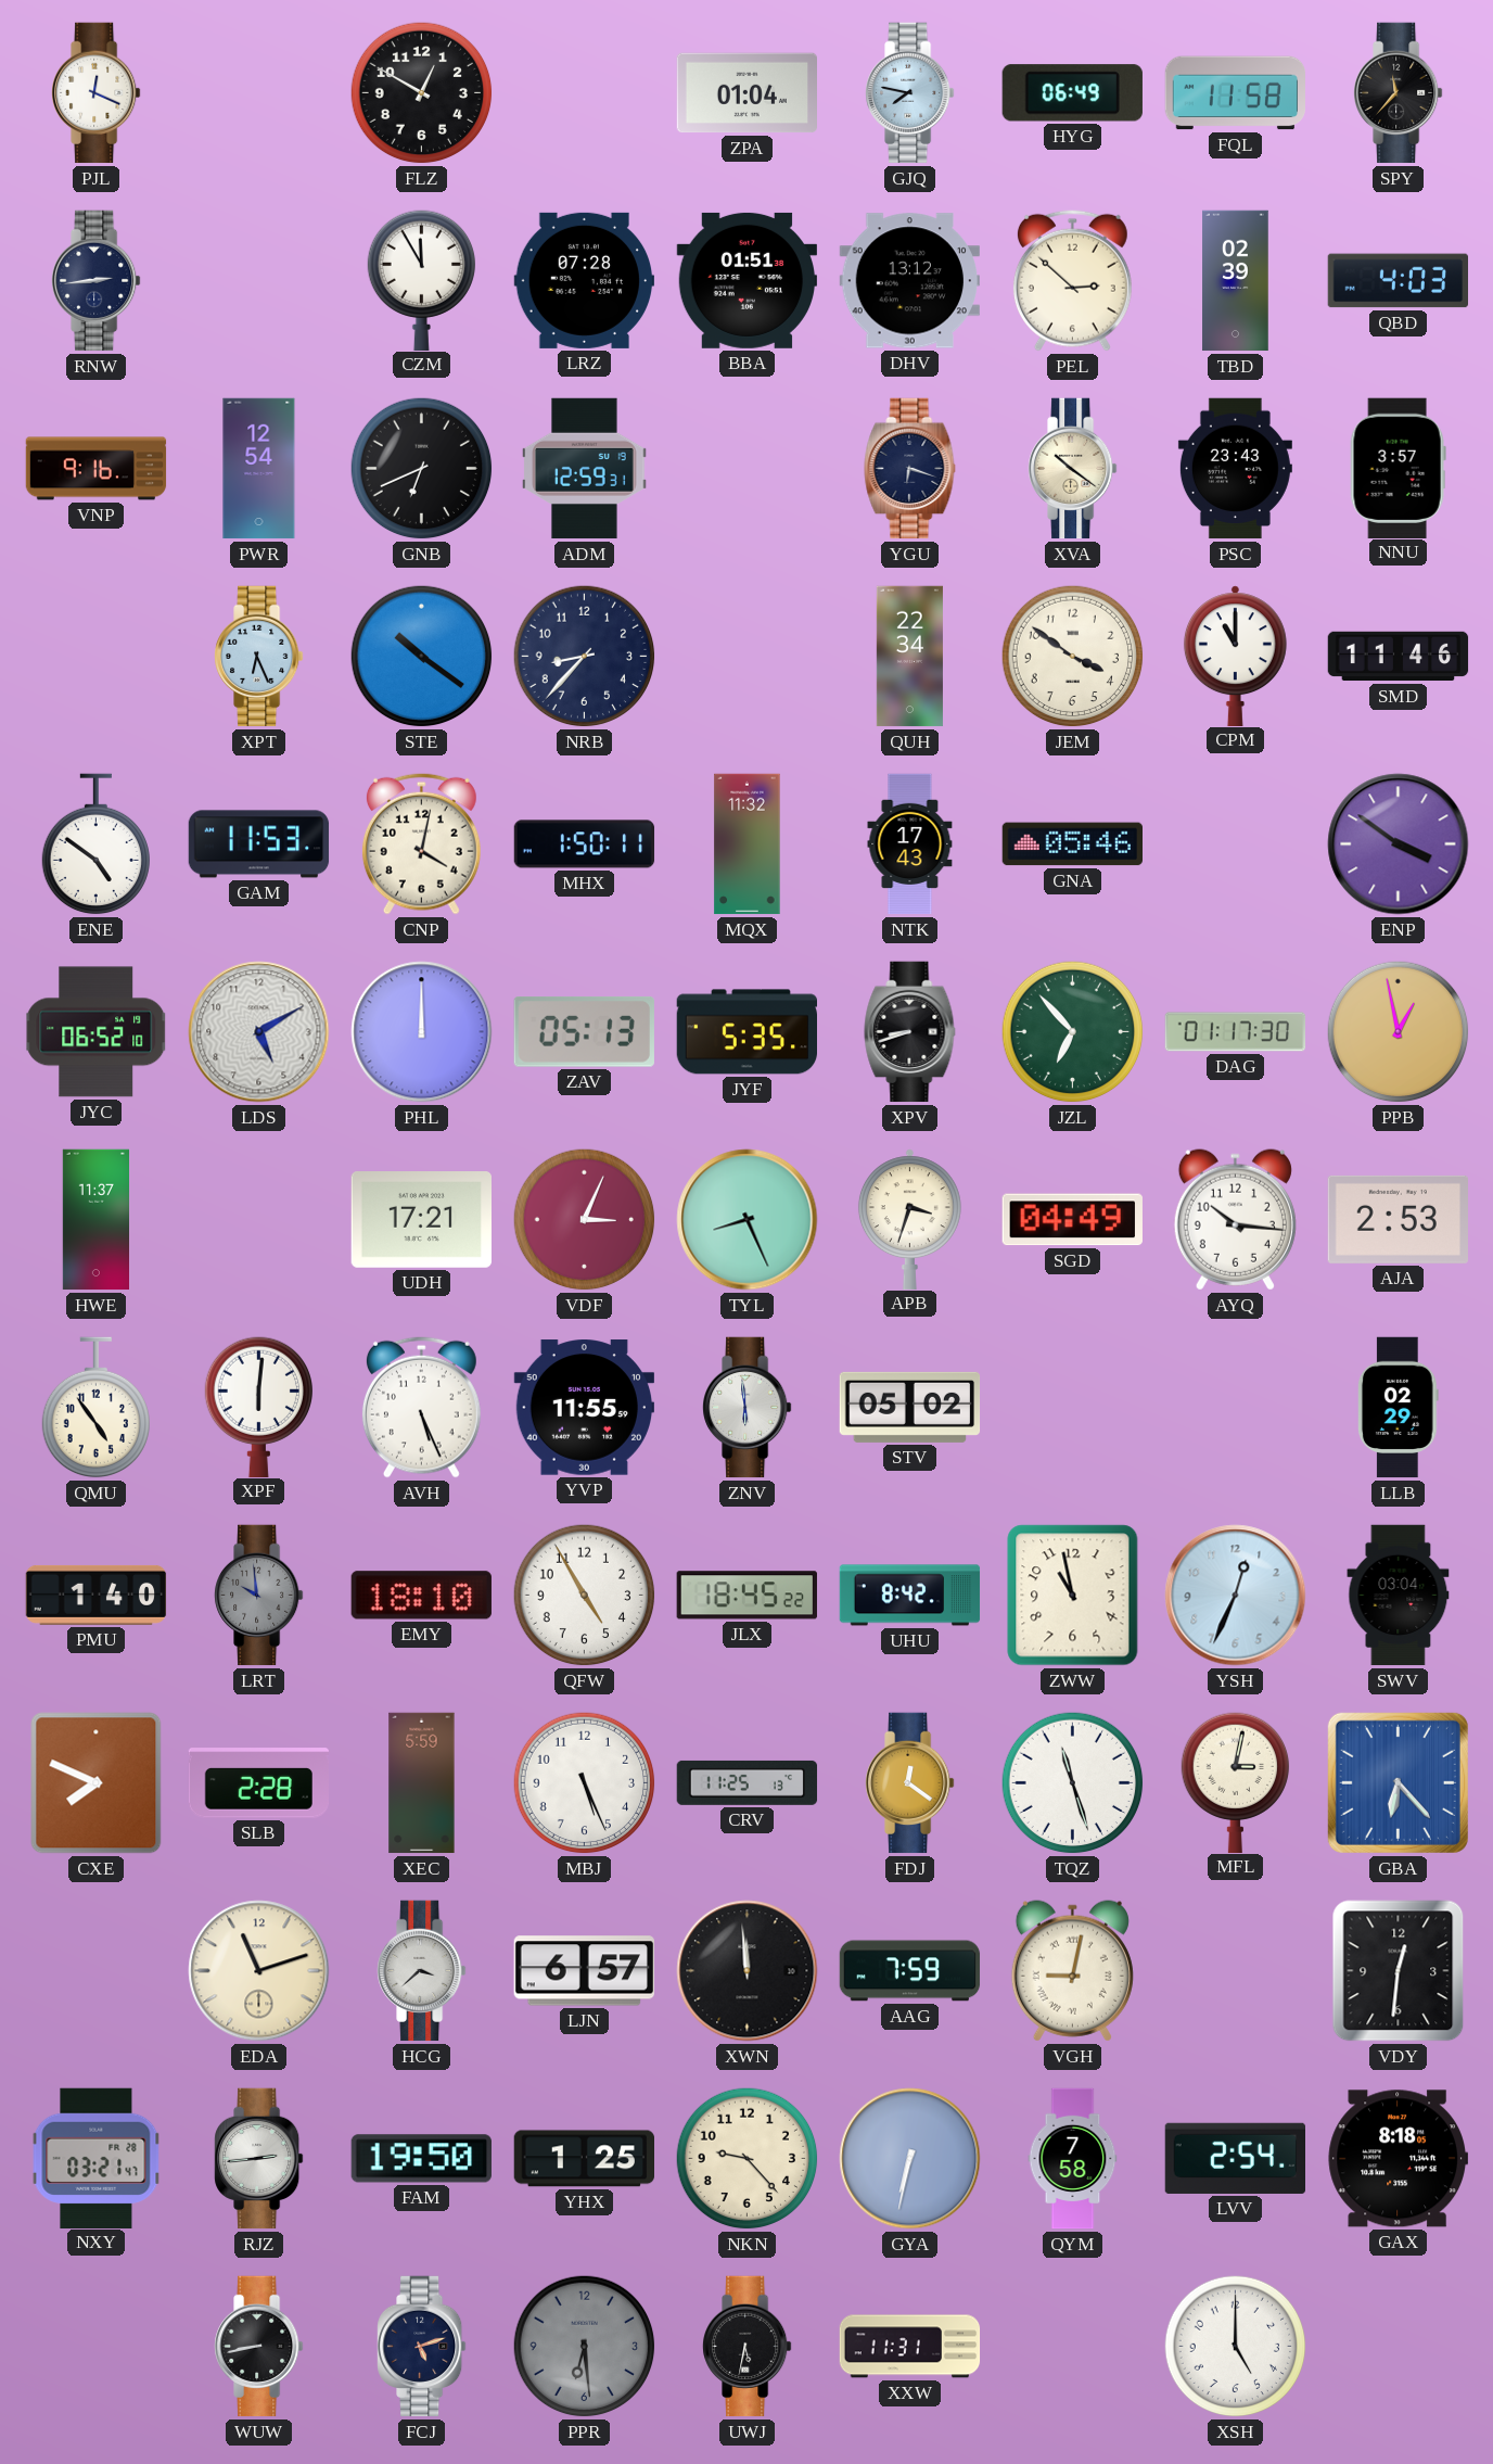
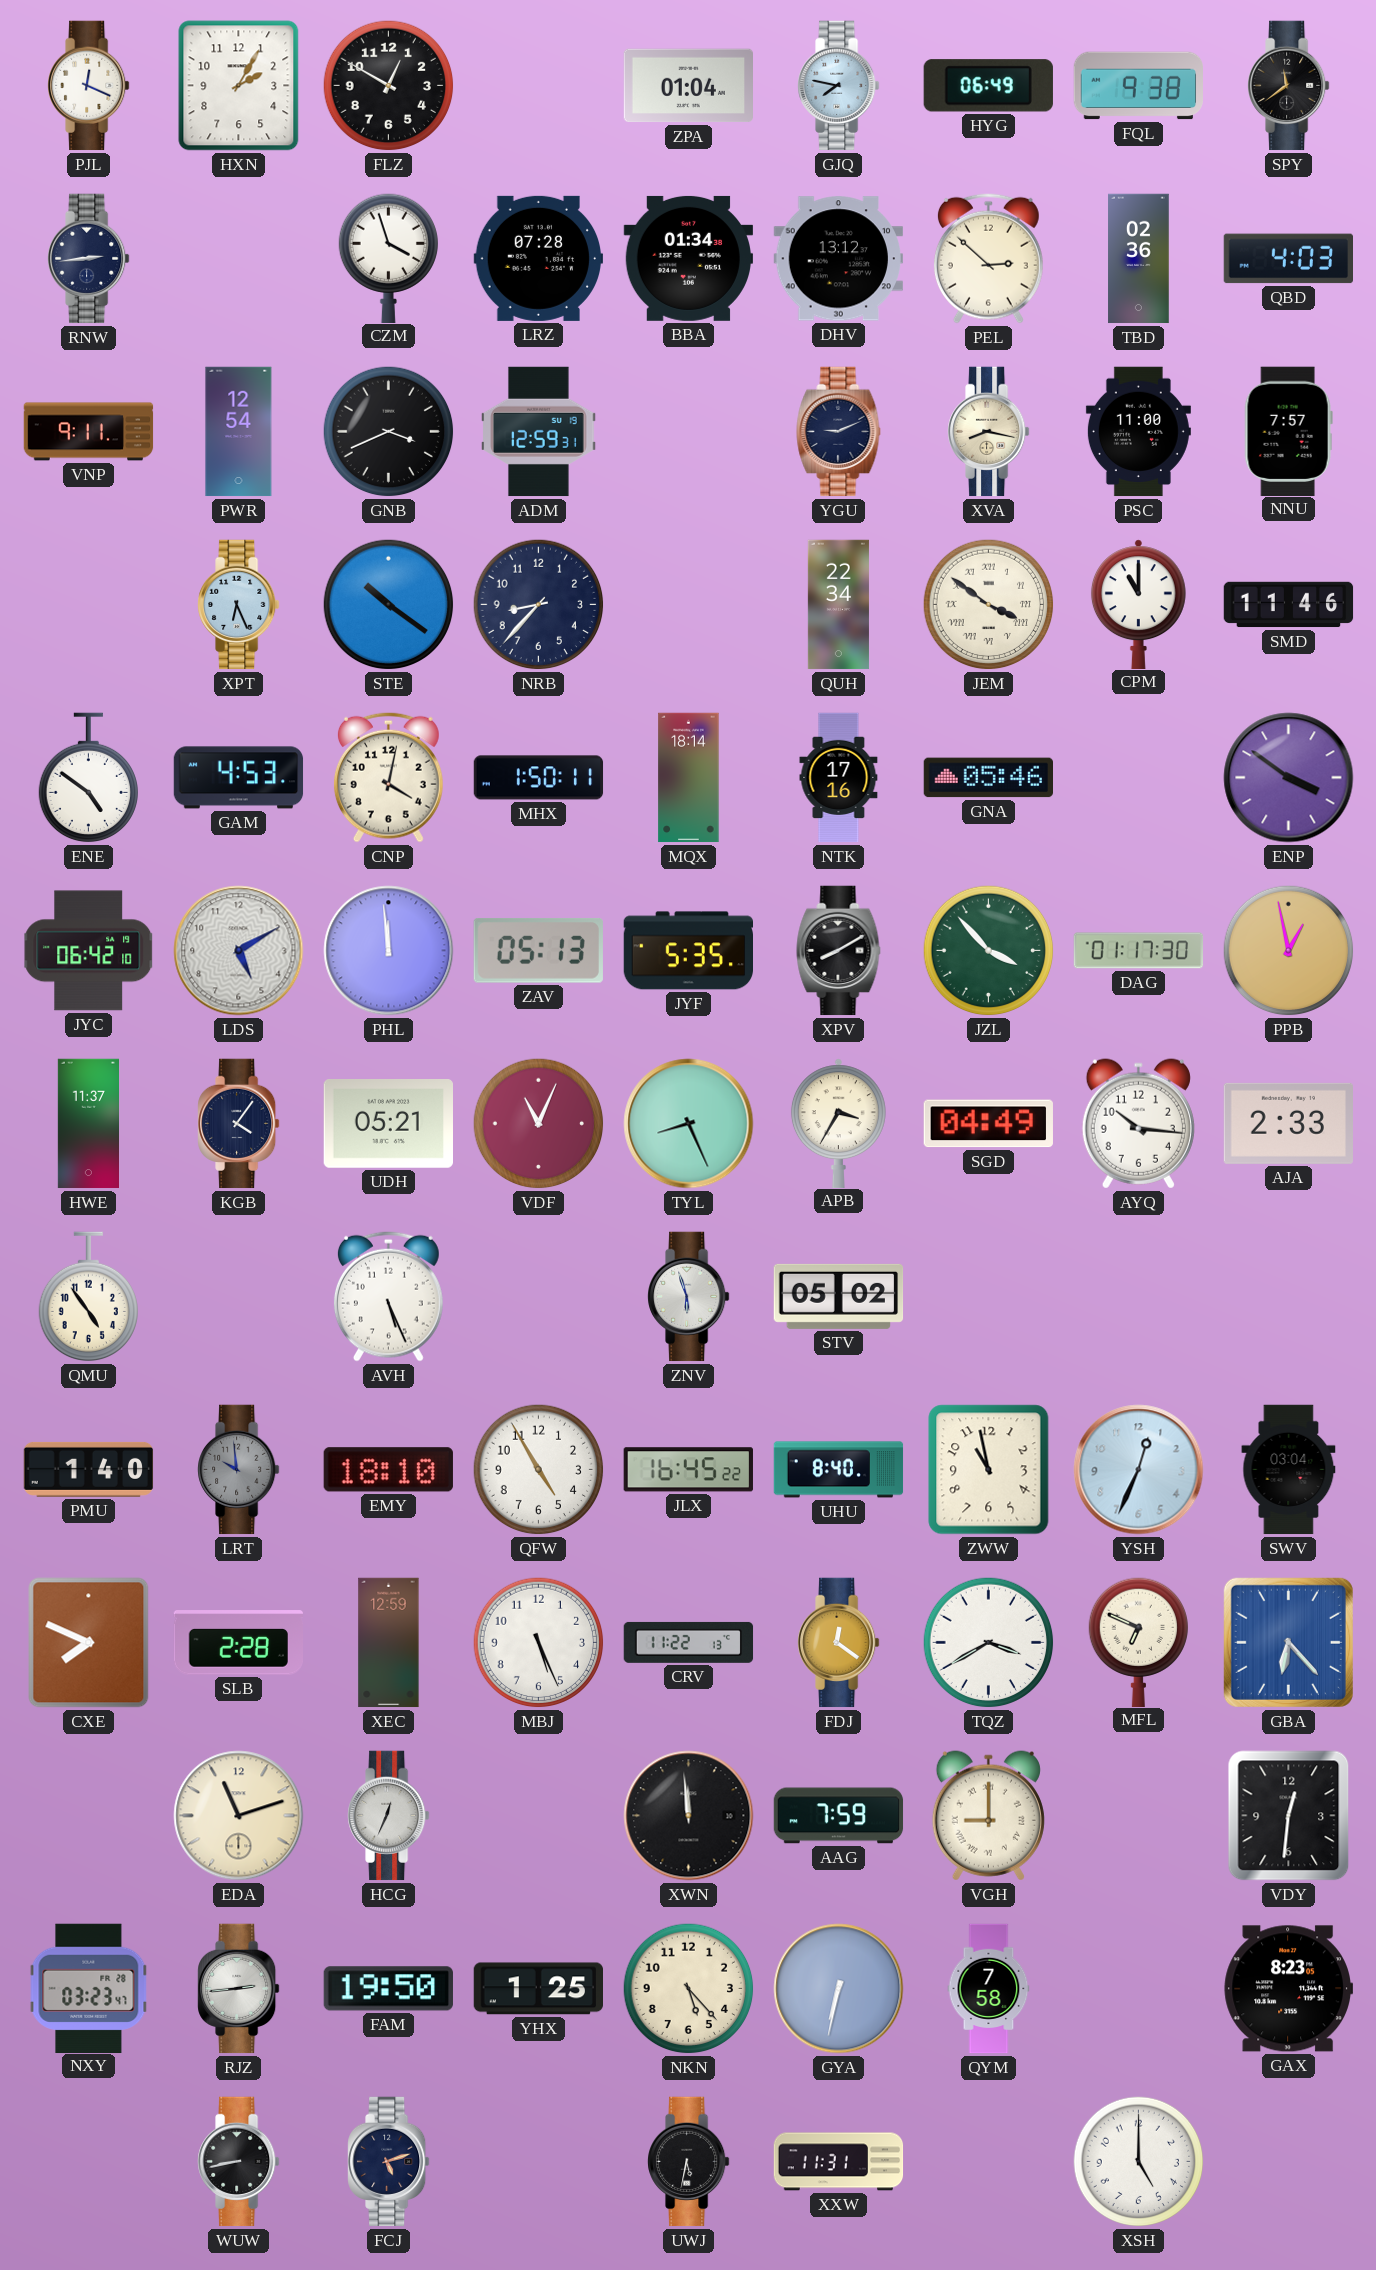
HXN: none -> 2:05
FQL: 11:58 -> 9:38
SPY: 11:37 -> 11:39
CZM: 11:55 -> 3:57
BBA: 01:51 -> 01:34
TBD: 02:39 -> 02:36
VNP: 9:16 -> 9:11
GNB: 6:41 -> 3:41
YGU: 6:18 -> 9:11
XVA: 10:21 -> 8:17
PSC: 23:43 -> 11:00
NNU: 3:57 -> 7:57
JEM numerals: Arabic -> Roman
GAM: 11:53 -> 4:53
MQX: 11:32 -> 18:14
NTK: 17:43 -> 17:16
JYC: 06:52 -> 06:42
PHL: 12:00 -> 11:59
XPV: 8:42 -> 8:10
JZL: 6:53 -> 3:53
KGB: none -> 4:06
UDH: 17:21 -> 05:21
VDF: 3:04 -> 11:04
APB: 3:33 -> 3:35
AJA: 2:53 -> 2:33
XPF: 6:01 -> none
YVP: 11:55 -> none
ZNV: 5:59 -> 5:57
LLB: 02:29 -> none
JLX: 18:45 -> 16:45
UHU: 8:42 -> 8:40
XEC: 5:59 -> 12:59
CRV: 11:25 -> 11:22
TQZ: 11:27 -> 3:40
MFL: 3:02 -> 6:49
HCG: 3:38 -> 12:34
LJN: 6:57 -> none
VGH: 9:02 -> 9:00
NXY: 03:21 -> 03:23
NKN: 9:23 -> 5:23
LVV: 2:54 -> none
GAX: 8:18 -> 8:23
PPR: 6:29 -> none
